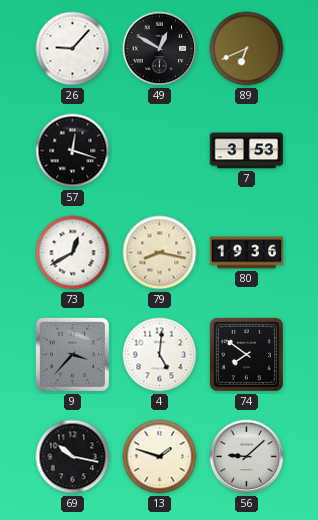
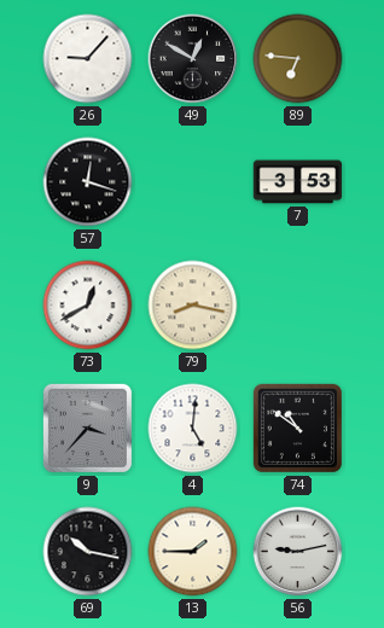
89: 6:41 -> 6:46
80: 19:36 -> none
74: 7:51 -> 10:51
13: 1:48 -> 1:45
56: 9:08 -> 9:13
